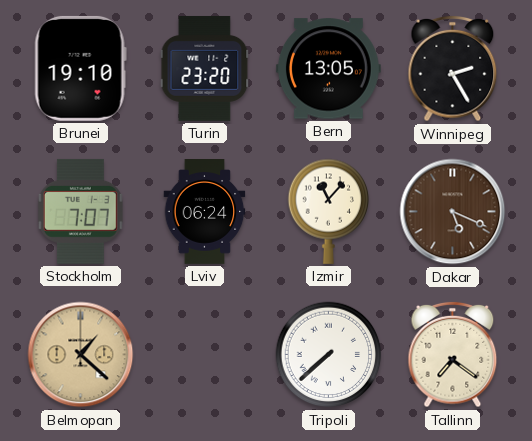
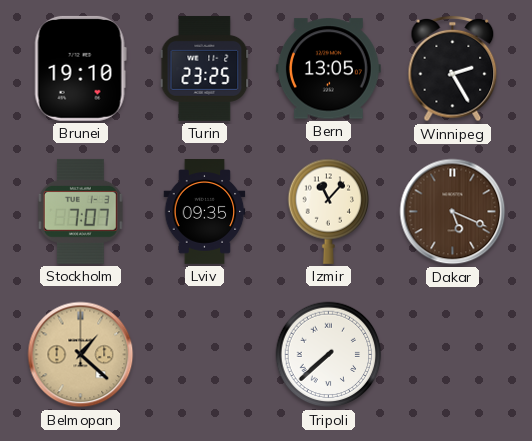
Turin: 23:20 -> 23:25
Lviv: 06:24 -> 09:35
Tallinn: 7:21 -> none
